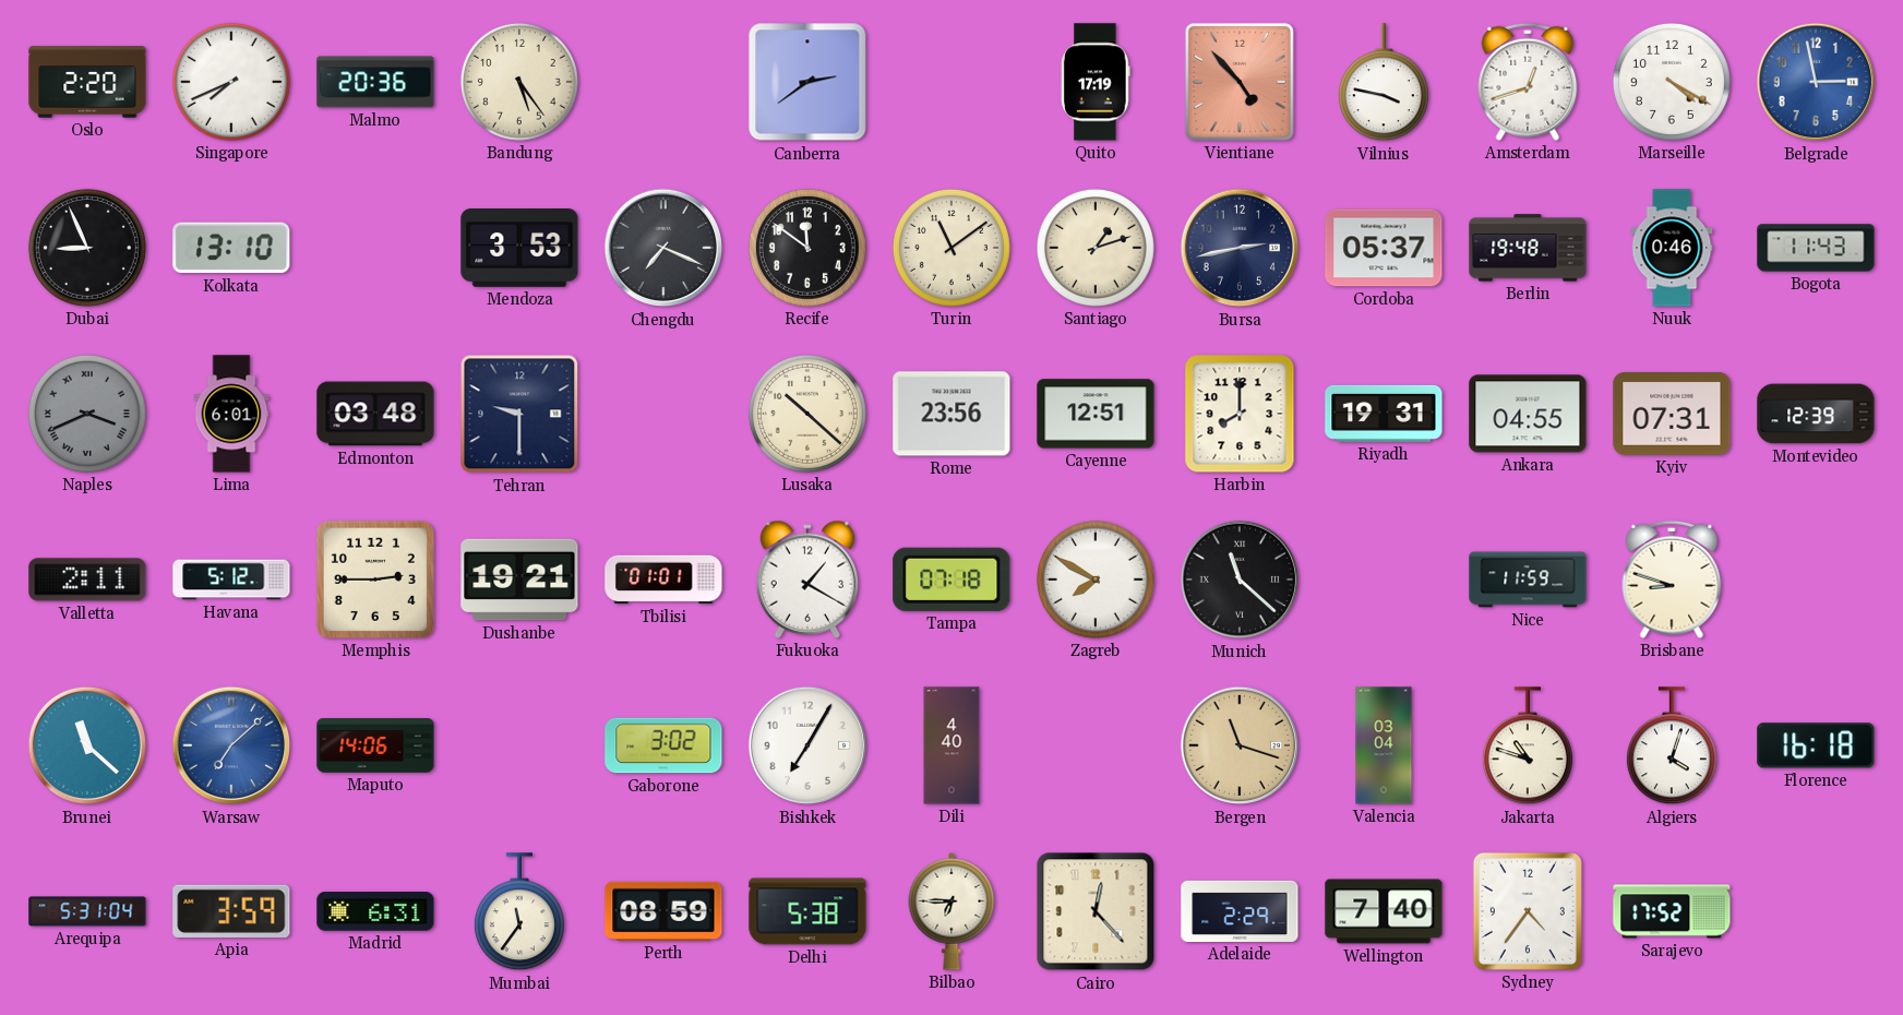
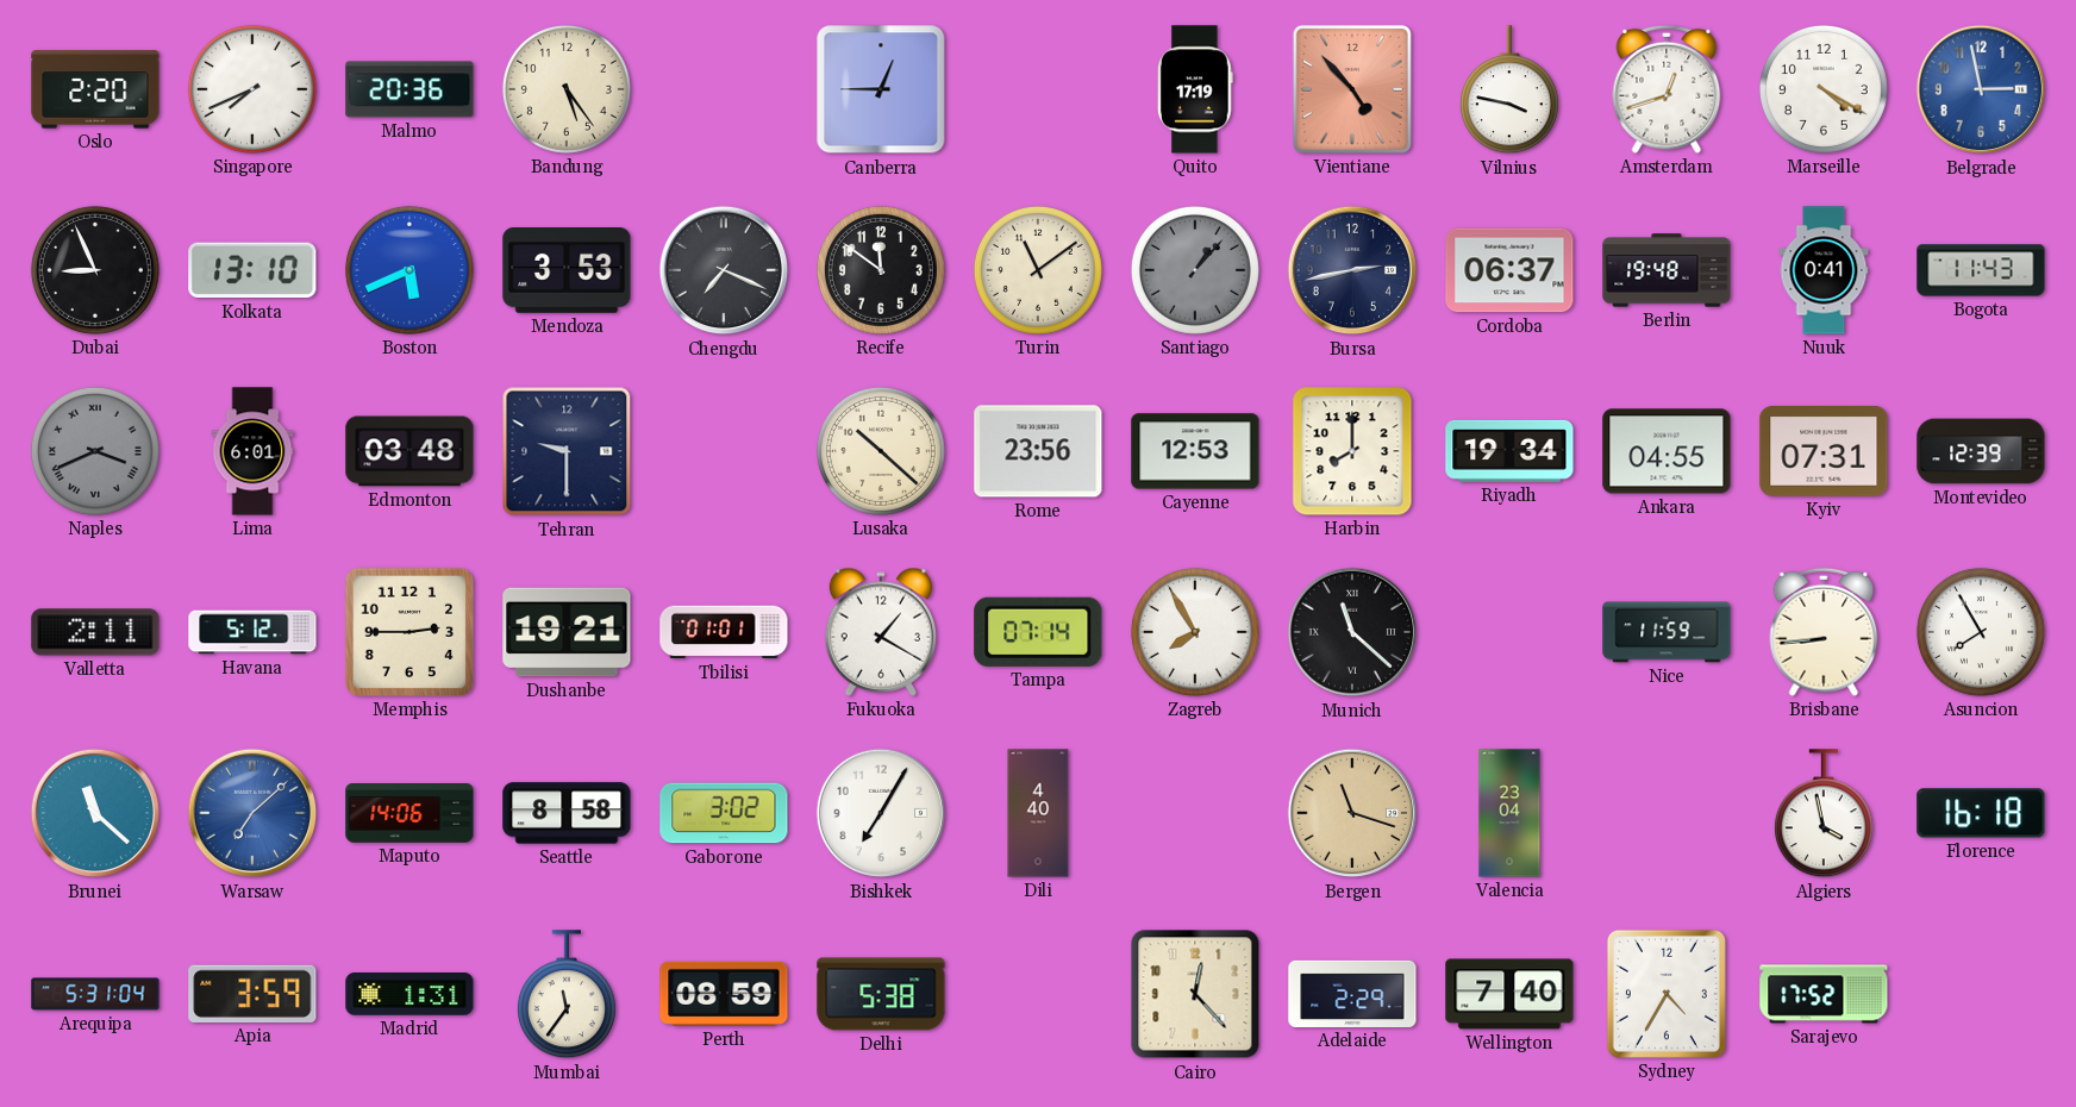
Canberra: 2:39 -> 12:45
Boston: none -> 5:41
Santiago: 1:12 -> 1:07
Santiago dial: cream -> grey
Cordoba: 05:37 -> 06:37
Nuuk: 0:46 -> 0:41
Cayenne: 12:51 -> 12:53
Riyadh: 19:31 -> 19:34
Tampa: 07:18 -> 07:14
Zagreb: 7:50 -> 7:55
Brisbane: 8:48 -> 8:44
Asuncion: none -> 7:55
Seattle: none -> 8:58
Valencia: 03:04 -> 23:04
Jakarta: 10:48 -> none
Algiers: 4:03 -> 3:58
Madrid: 6:31 -> 1:31
Bilbao: 6:45 -> none
Sydney: 4:36 -> 4:35
